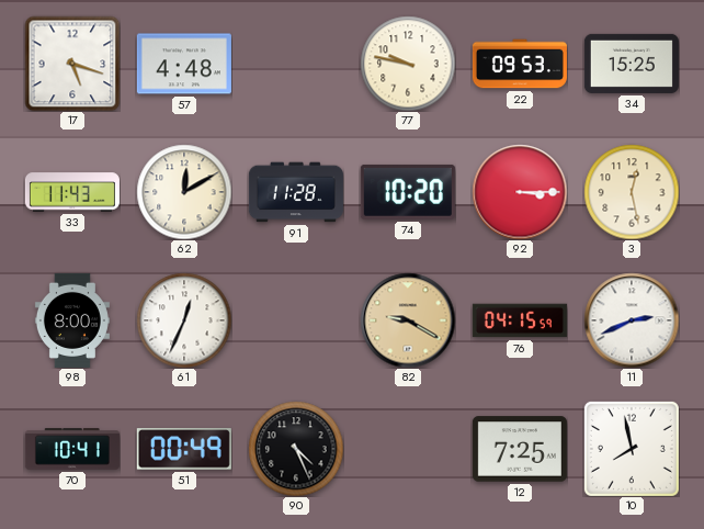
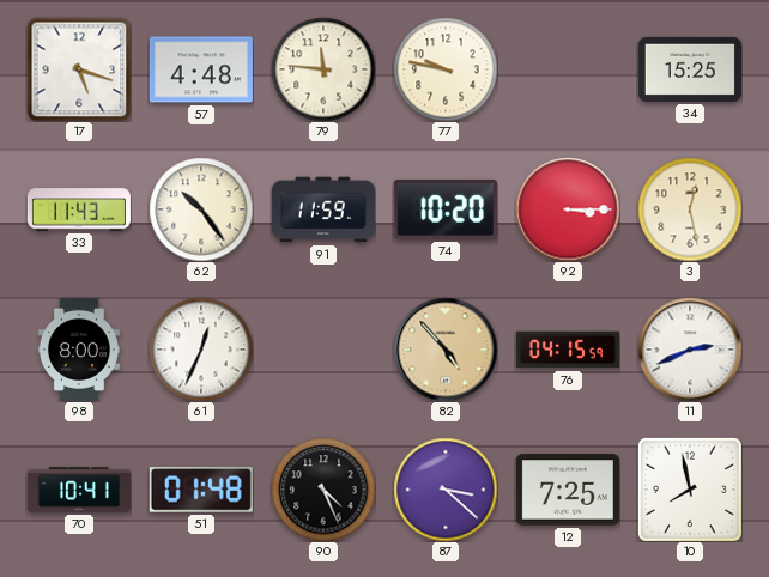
79: none -> 11:46
22: 09:53 -> none
62: 12:10 -> 10:24
91: 11:28 -> 11:59
82: 9:20 -> 4:53
51: 00:49 -> 01:48
87: none -> 3:22
